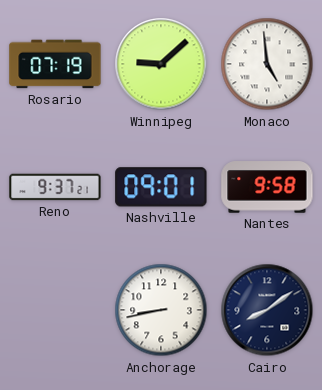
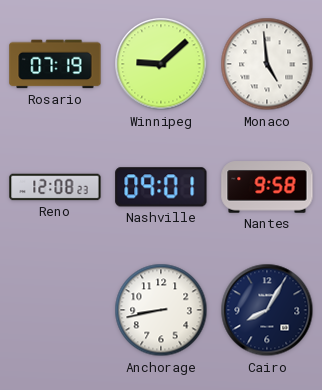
Reno: 9:37 -> 12:08
Cairo: 8:09 -> 8:05
